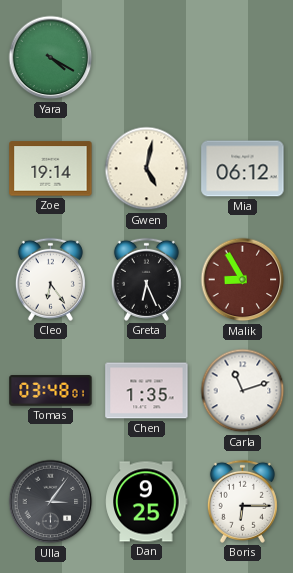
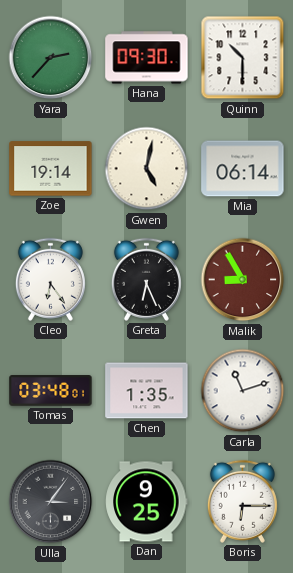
Yara: 4:20 -> 2:37
Hana: none -> 09:30
Quinn: none -> 10:30
Mia: 06:12 -> 06:14
